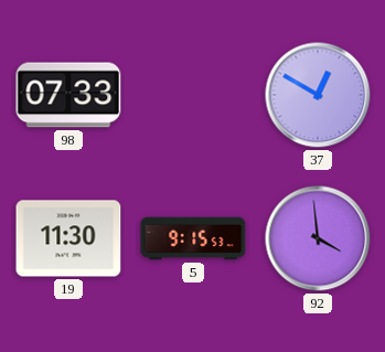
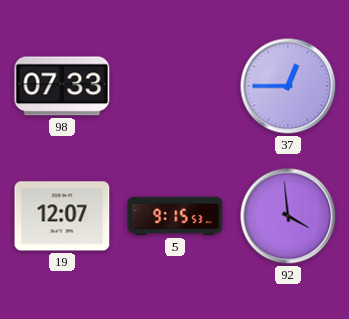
37: 12:50 -> 12:45
19: 11:30 -> 12:07
